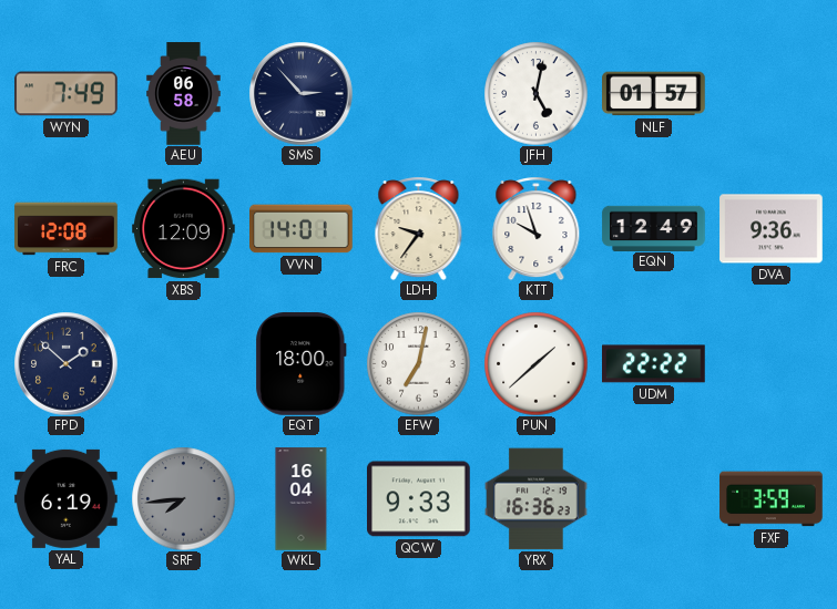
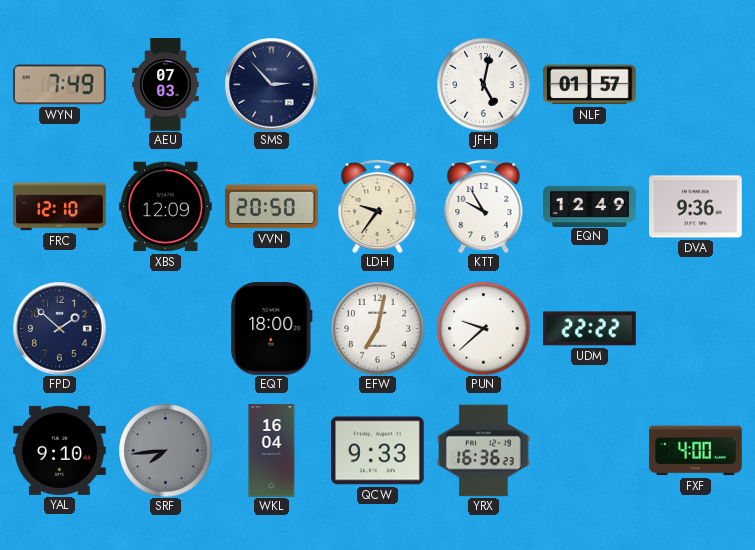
AEU: 06:58 -> 07:03
FRC: 12:08 -> 12:10
VVN: 14:01 -> 20:50
KTT: 9:57 -> 9:55
PUN: 1:38 -> 9:38
YAL: 6:19 -> 9:10
FXF: 3:59 -> 4:00
